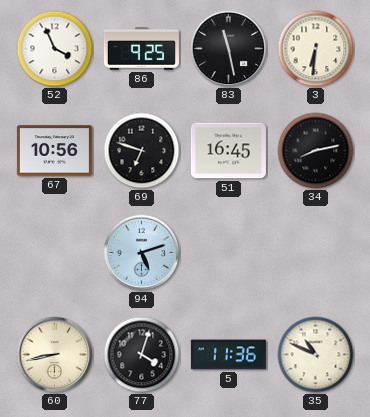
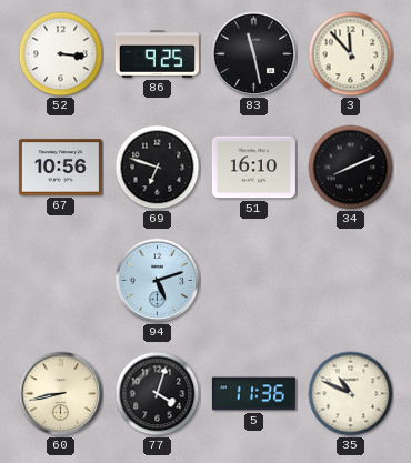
52: 3:56 -> 3:16
3: 6:31 -> 11:53
51: 16:45 -> 16:10
34: 8:13 -> 8:11
